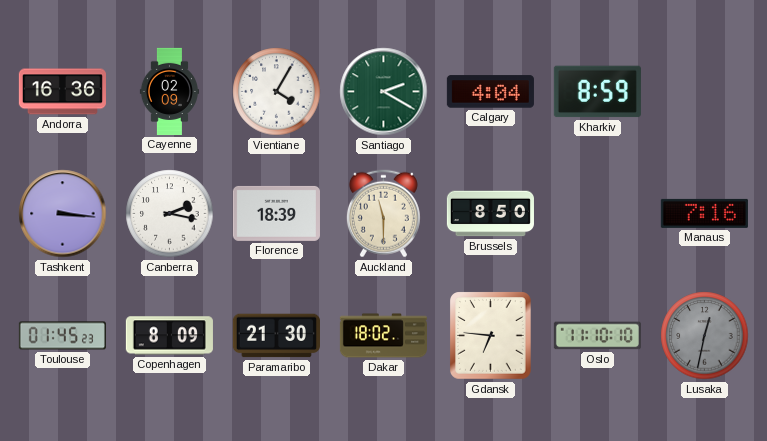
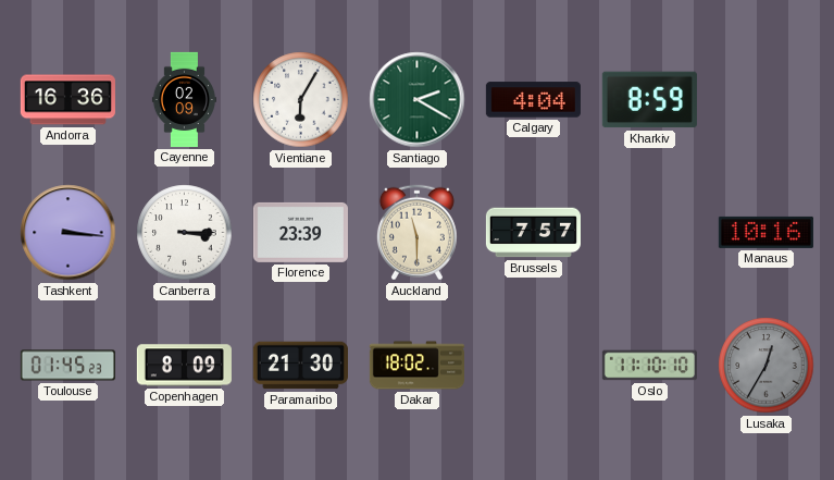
Vientiane: 4:05 -> 6:05
Canberra: 2:17 -> 3:15
Florence: 18:39 -> 23:39
Brussels: 8:50 -> 7:57
Manaus: 7:16 -> 10:16
Gdansk: 6:46 -> none
Lusaka: 12:32 -> 12:35
